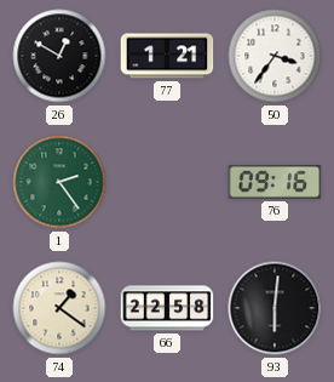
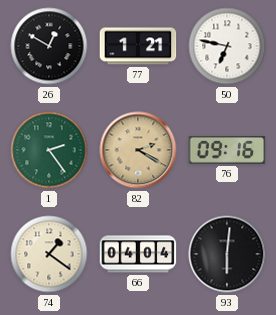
50: 3:36 -> 6:47
82: none -> 2:20
66: 22:58 -> 04:04
